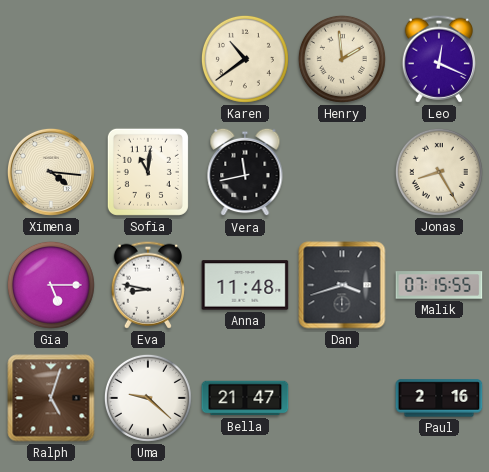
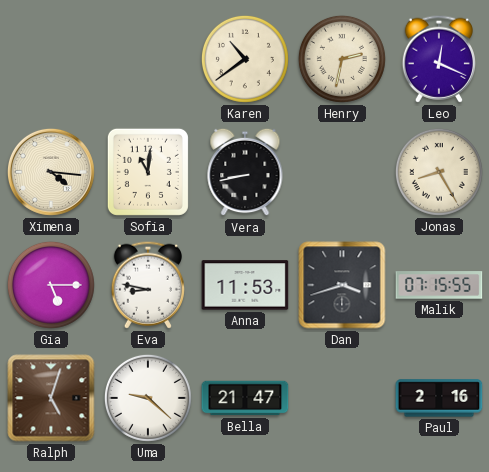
Henry: 1:59 -> 2:32
Vera: 11:43 -> 8:43
Anna: 11:48 -> 11:53
